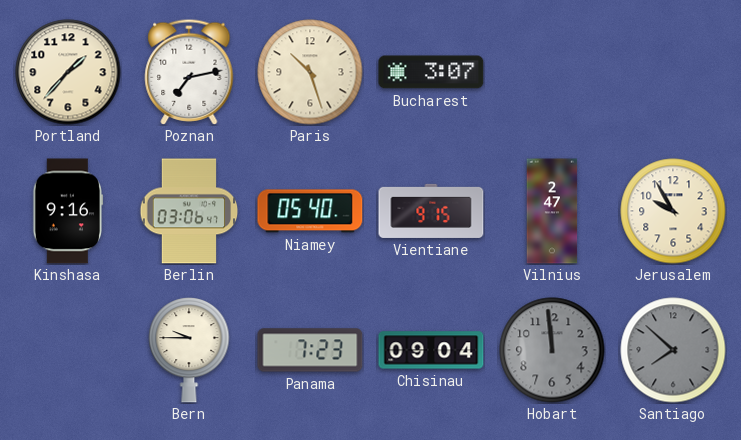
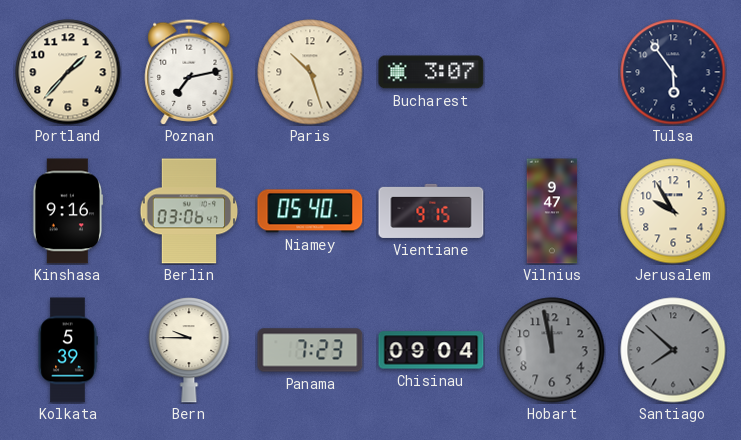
Tulsa: none -> 5:54
Vilnius: 2:47 -> 9:47
Kolkata: none -> 5:39
Hobart: 11:59 -> 11:58
